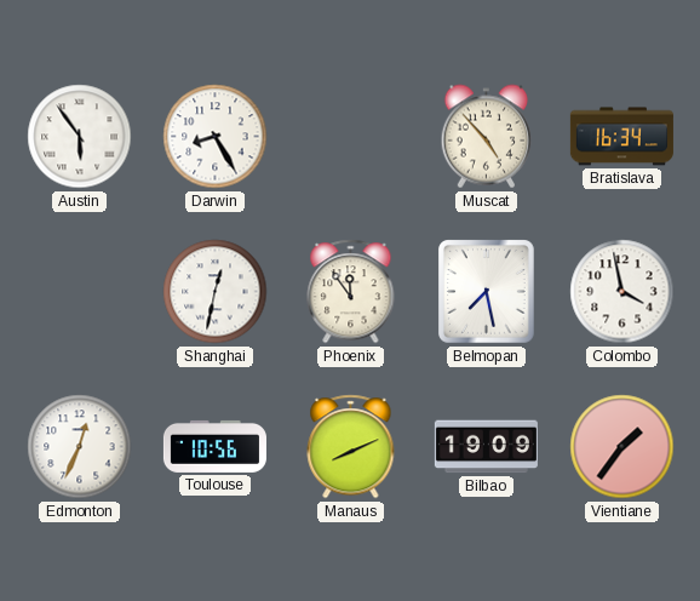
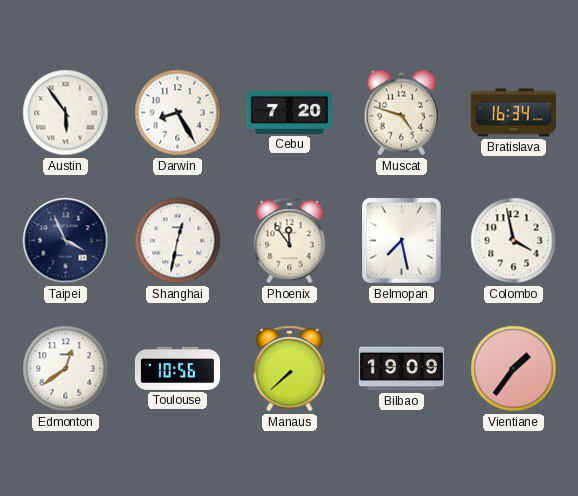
Cebu: none -> 7:20
Muscat: 4:53 -> 4:48
Taipei: none -> 3:56
Edmonton: 12:34 -> 12:39
Manaus: 8:11 -> 7:38
